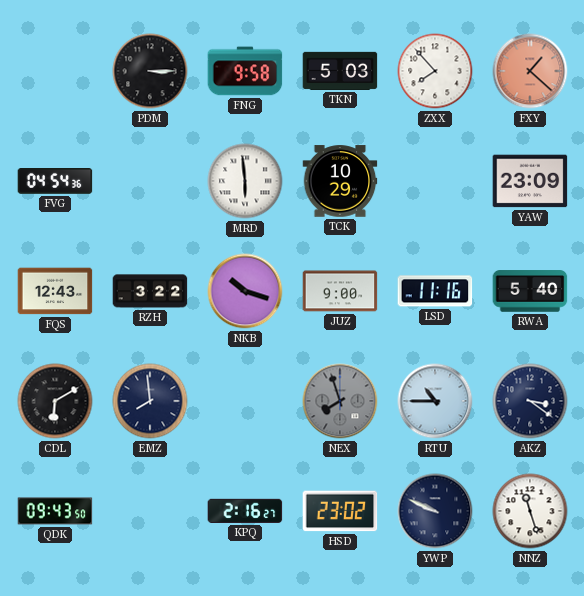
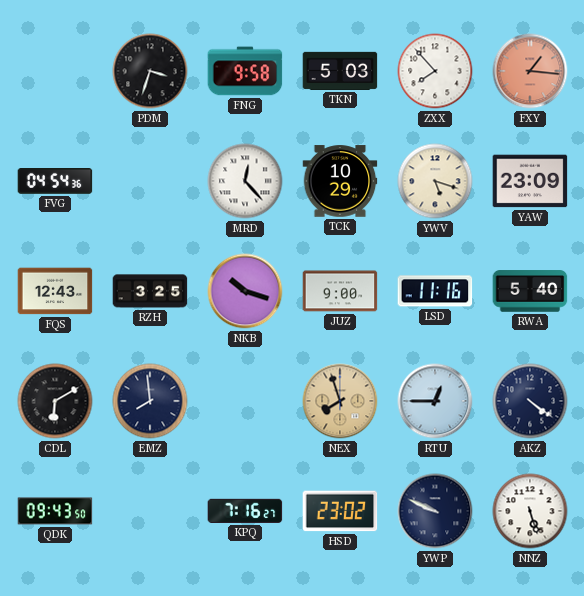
PDM: 3:15 -> 3:33
FXY: 1:22 -> 1:16
MRD: 5:59 -> 12:23
YWV: none -> 5:18
RZH: 3:22 -> 3:25
NEX dial: grey -> champagne
RTU: 10:45 -> 12:45
AKZ: 3:21 -> 4:21
KPQ: 2:16 -> 7:16
NNZ: 11:27 -> 5:27
